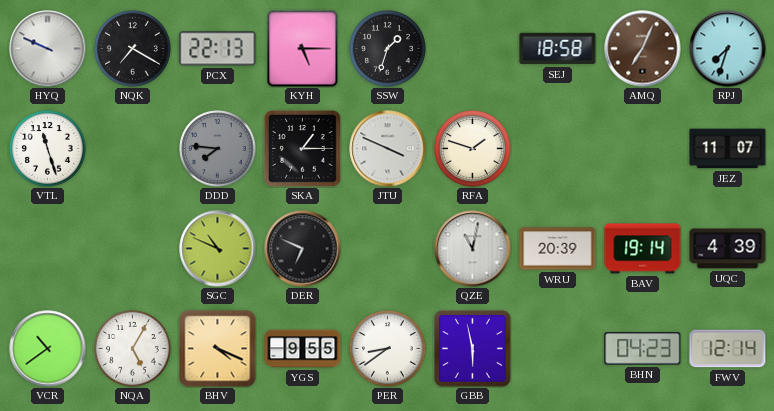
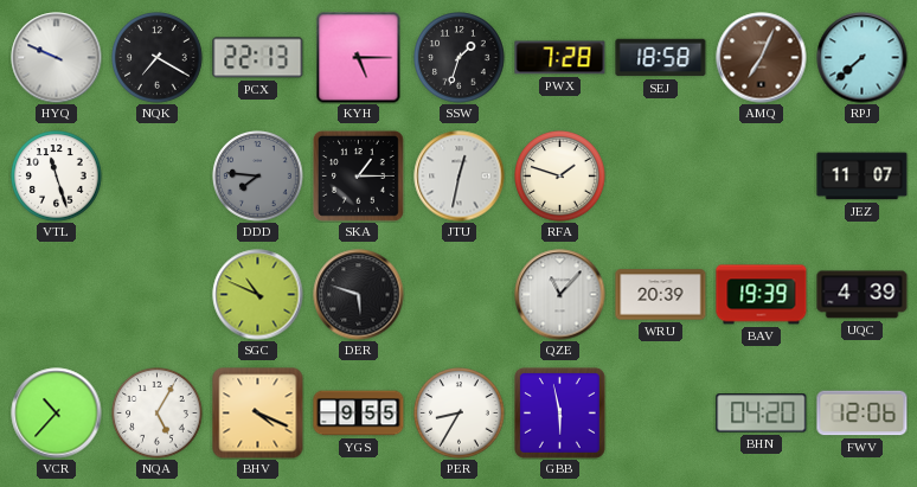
PWX: none -> 7:28
RPJ: 7:33 -> 7:38
JTU: 3:49 -> 12:32
DER: 6:49 -> 5:48
QZE: 11:02 -> 11:07
BAV: 19:14 -> 19:39
VCR: 10:39 -> 10:37
PER: 8:39 -> 8:35
BHN: 04:23 -> 04:20
FWV: 12:14 -> 12:06
